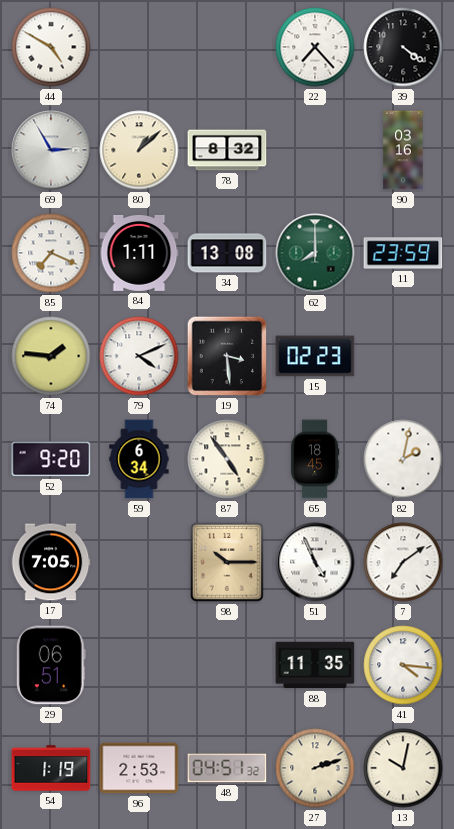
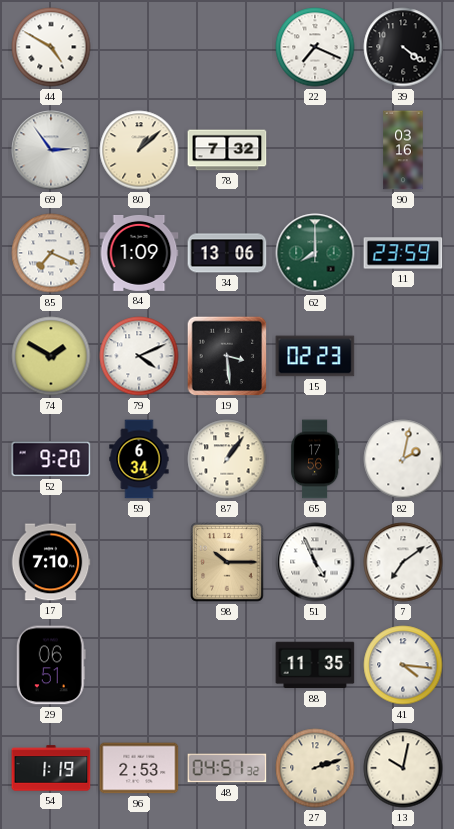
22: 7:23 -> 7:19
69: 2:55 -> 2:54
78: 8:32 -> 7:32
84: 1:11 -> 1:09
34: 13:08 -> 13:06
74: 1:46 -> 1:50
87: 4:54 -> 1:06
65: 18:45 -> 17:56
17: 7:05 -> 7:10
